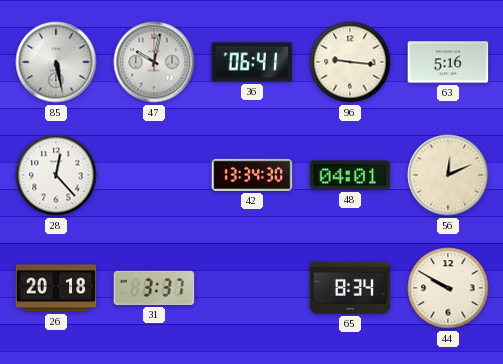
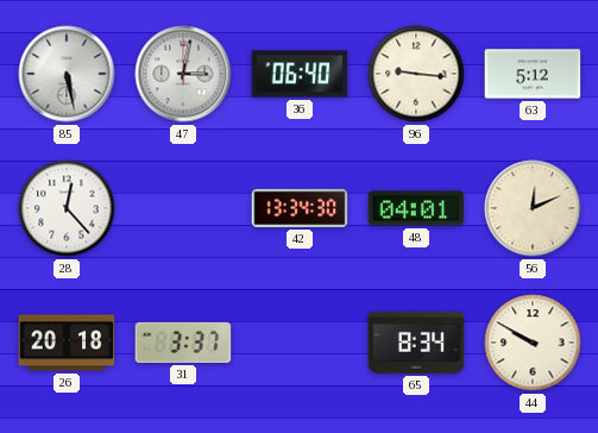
47: 10:02 -> 3:02
36: 06:41 -> 06:40
63: 5:16 -> 5:12
